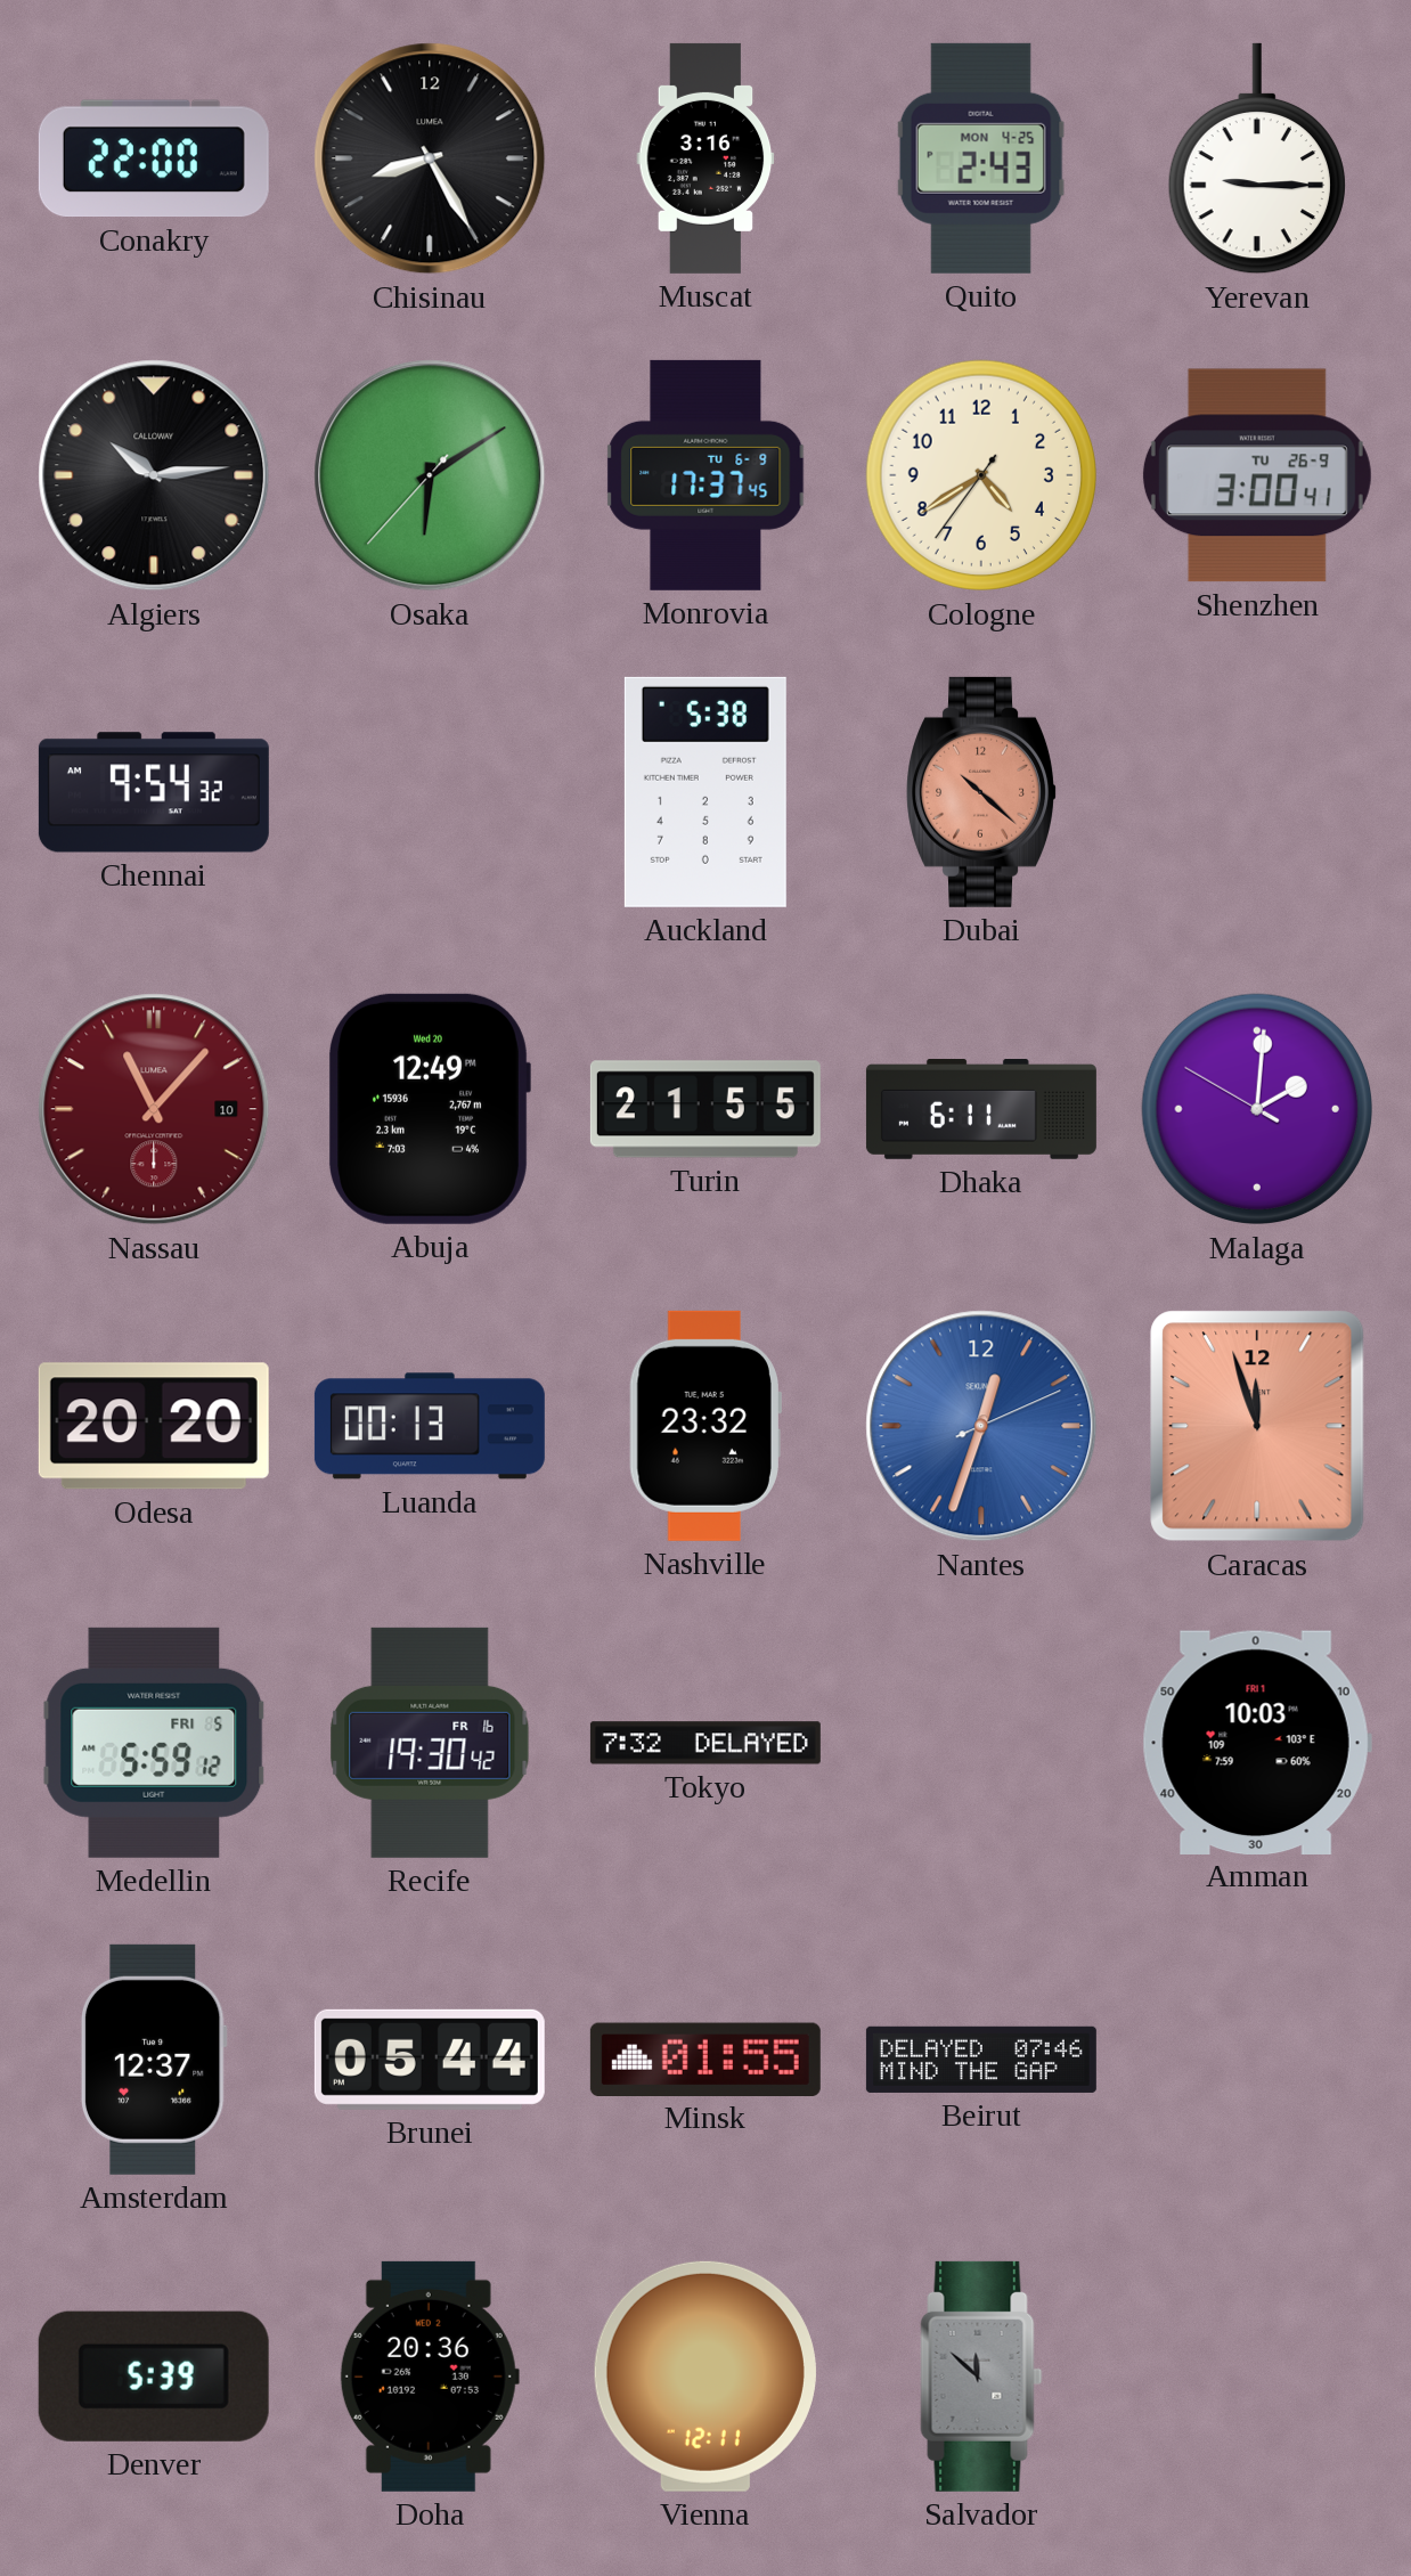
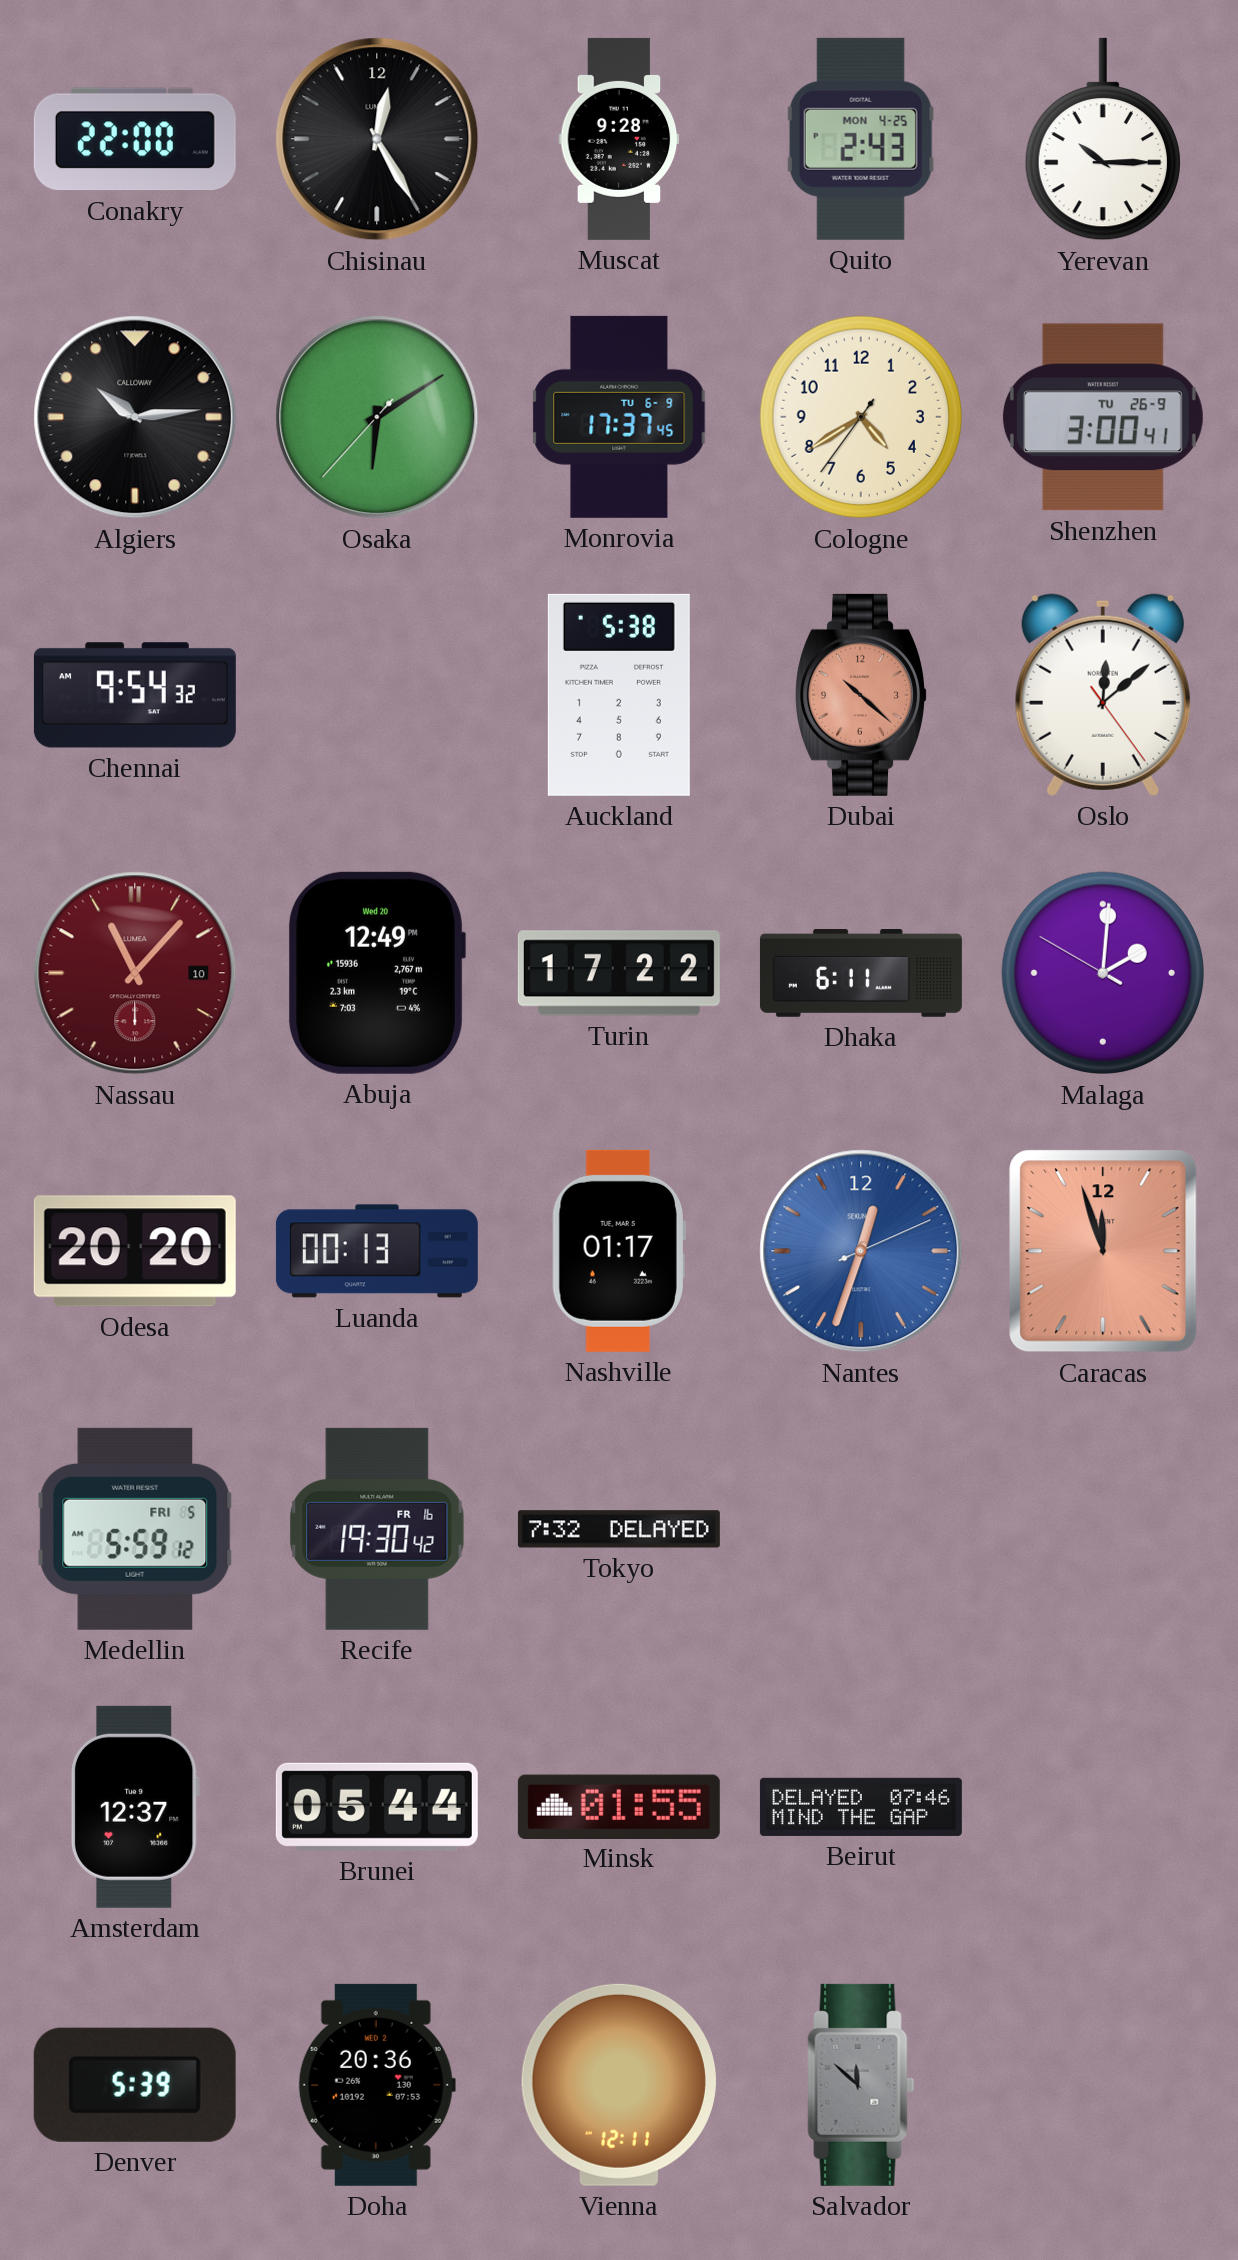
Chisinau: 8:25 -> 12:25
Muscat: 3:16 -> 9:28
Yerevan: 9:15 -> 10:15
Oslo: none -> 12:08
Turin: 21:55 -> 17:22
Nashville: 23:32 -> 01:17
Amman: 10:03 -> none
